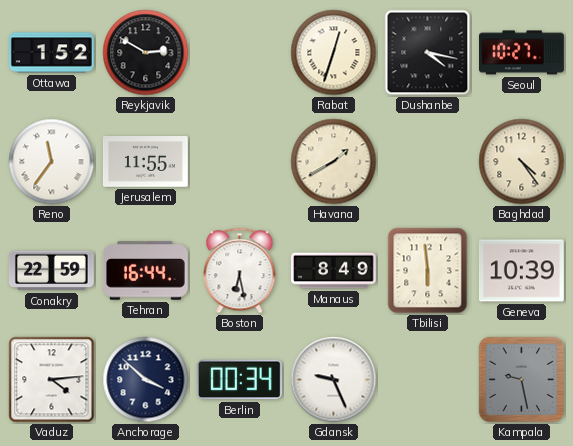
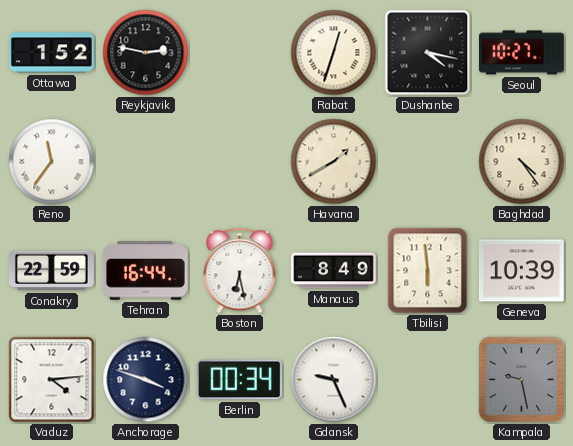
Reykjavik: 2:50 -> 2:47
Jerusalem: 11:55 -> none
Anchorage: 3:52 -> 3:48
